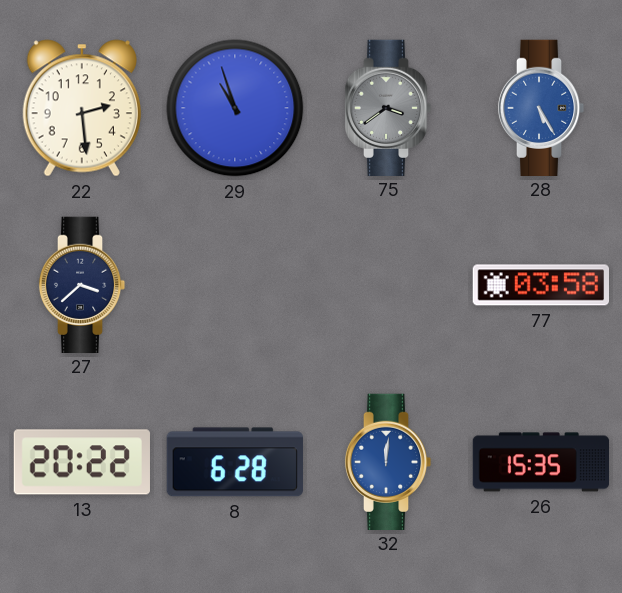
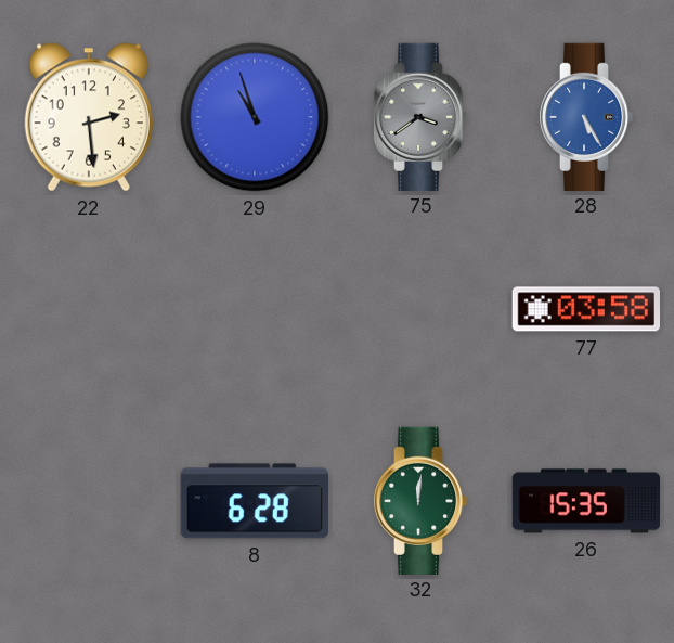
27: 3:38 -> none
13: 20:22 -> none
32 dial: blue -> green
